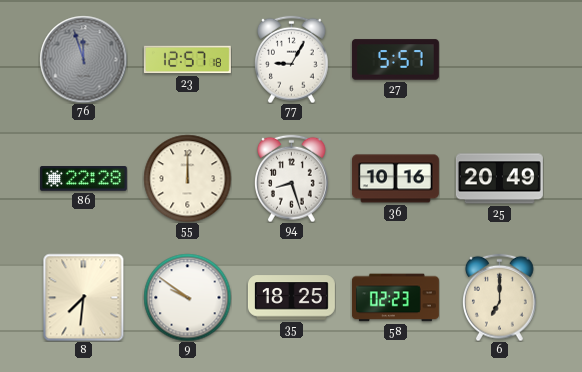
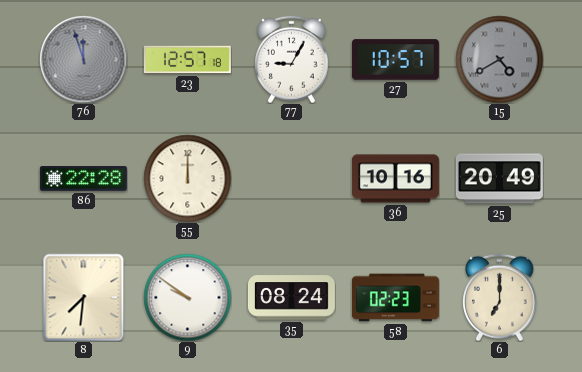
27: 5:57 -> 10:57
15: none -> 4:40
94: 8:27 -> none
35: 18:25 -> 08:24
